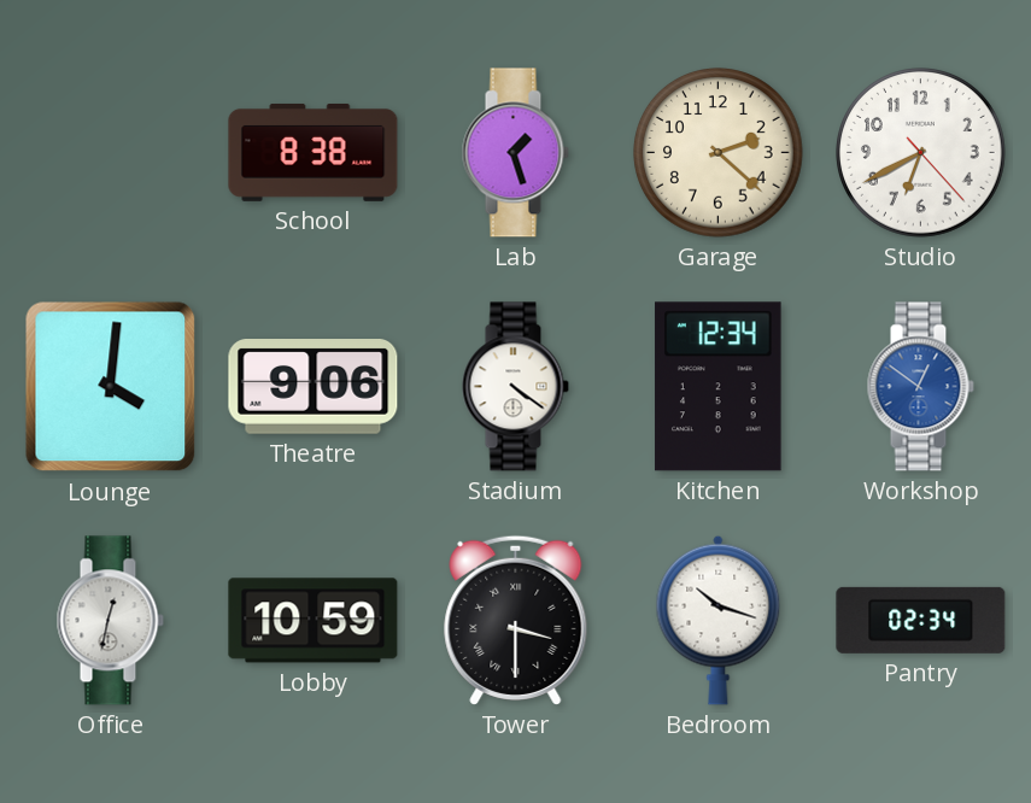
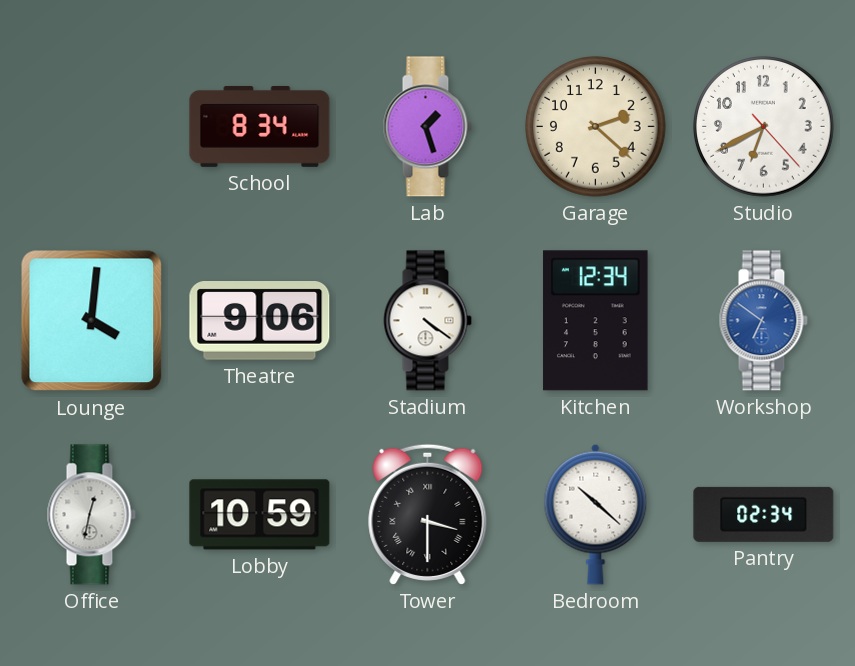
School: 8:38 -> 8:34
Workshop: 12:51 -> 6:51
Bedroom: 10:18 -> 10:22
